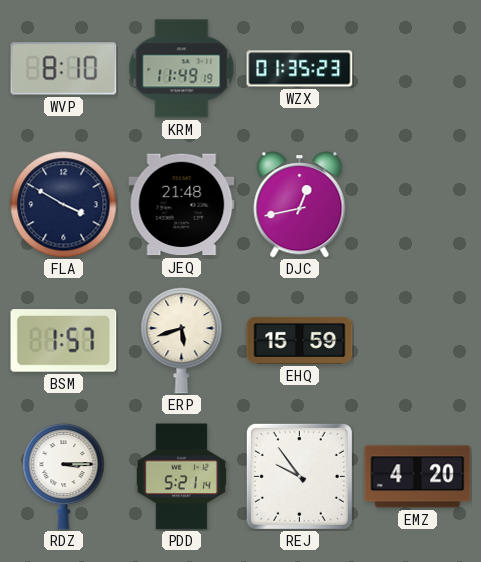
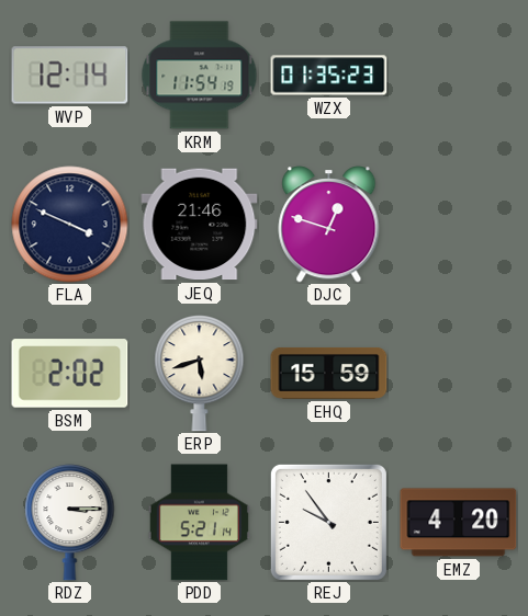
WVP: 8:10 -> 12:14
KRM: 11:49 -> 11:54
FLA: 3:50 -> 3:49
JEQ: 21:48 -> 21:46
DJC: 12:43 -> 12:48
BSM: 1:57 -> 2:02
